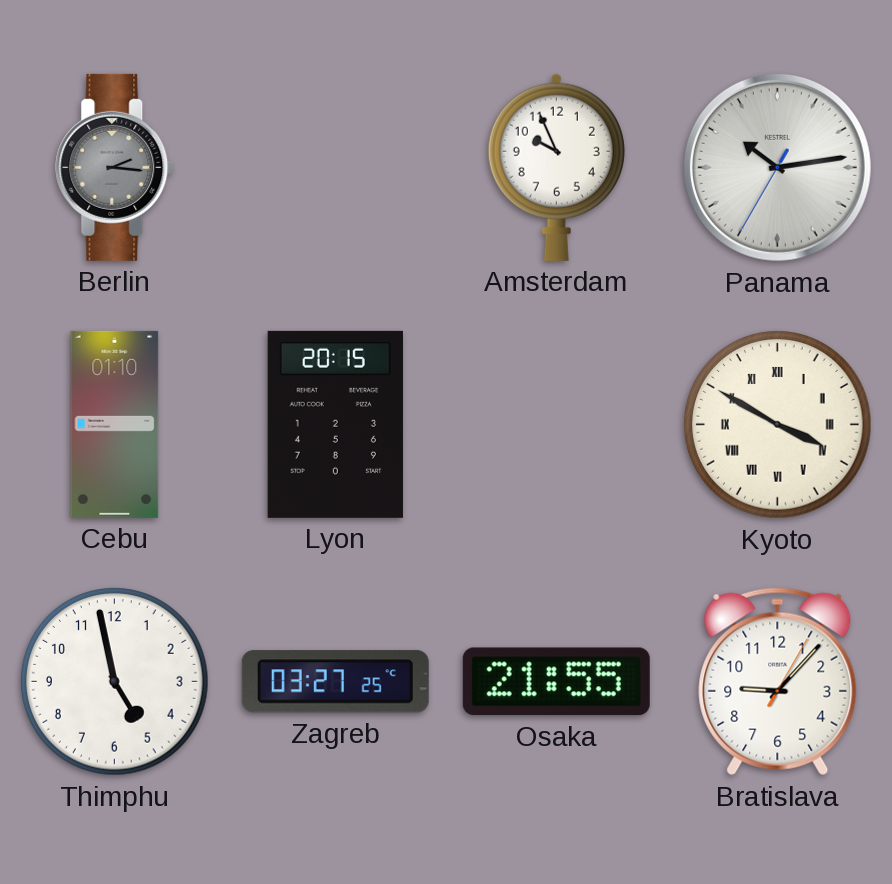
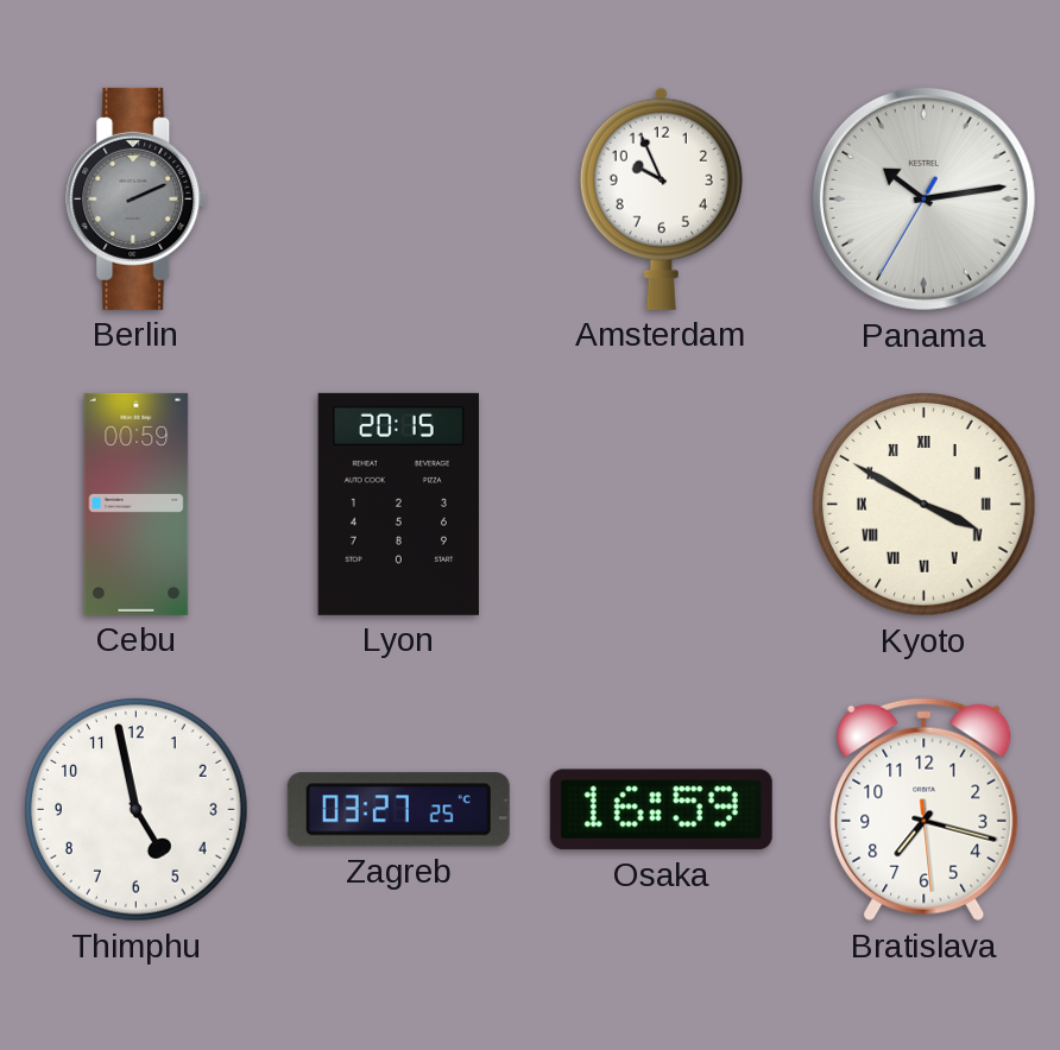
Berlin: 2:16 -> 2:11
Cebu: 01:10 -> 00:59
Osaka: 21:55 -> 16:59
Bratislava: 9:07 -> 7:17
